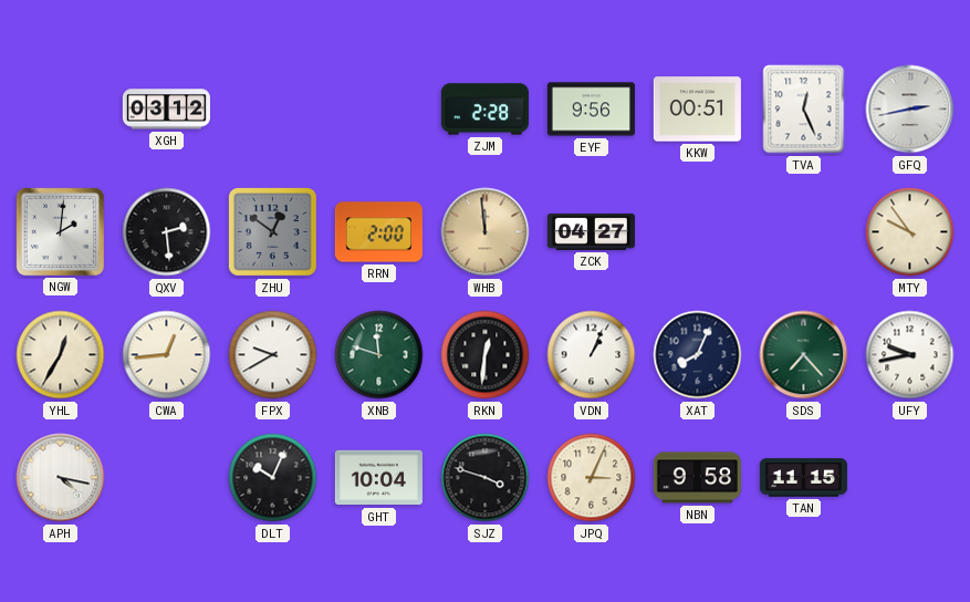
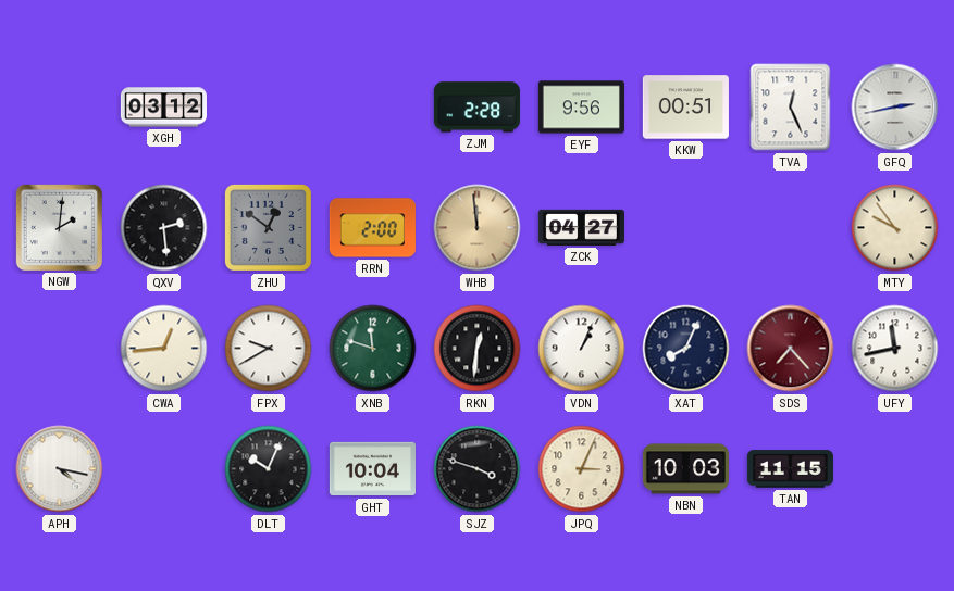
YHL: 12:35 -> none
SDS dial: green -> burgundy
UFY: 9:43 -> 11:43
NBN: 9:58 -> 10:03
